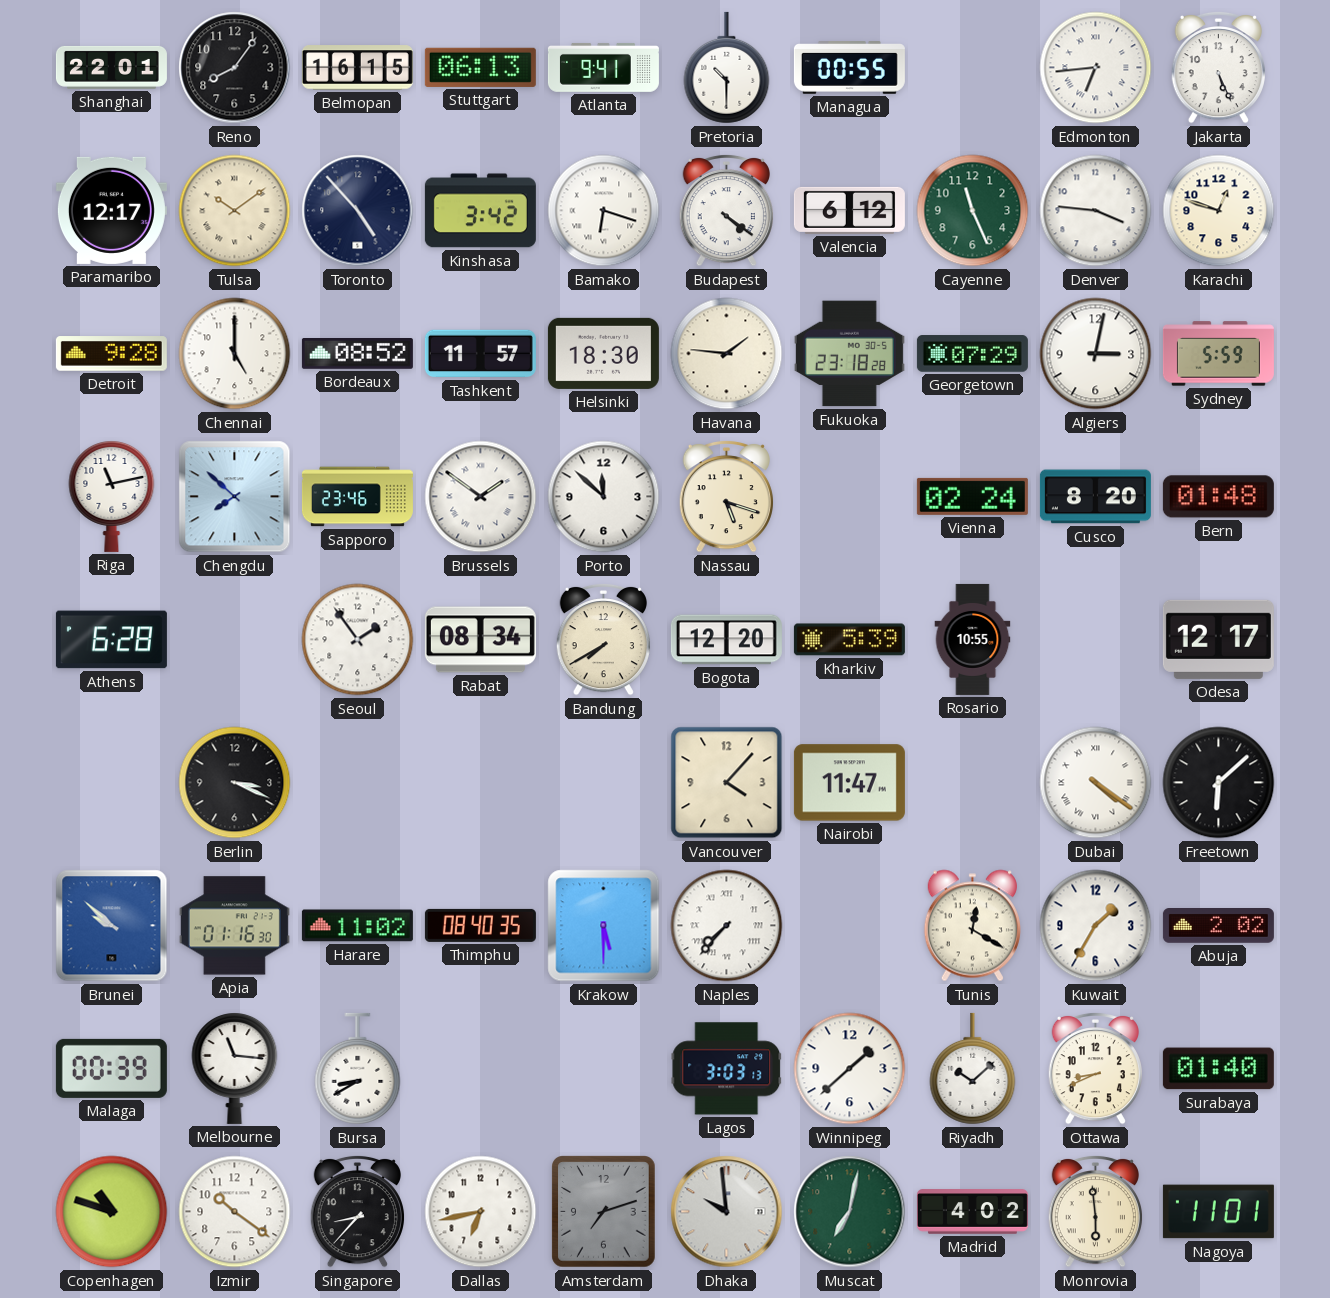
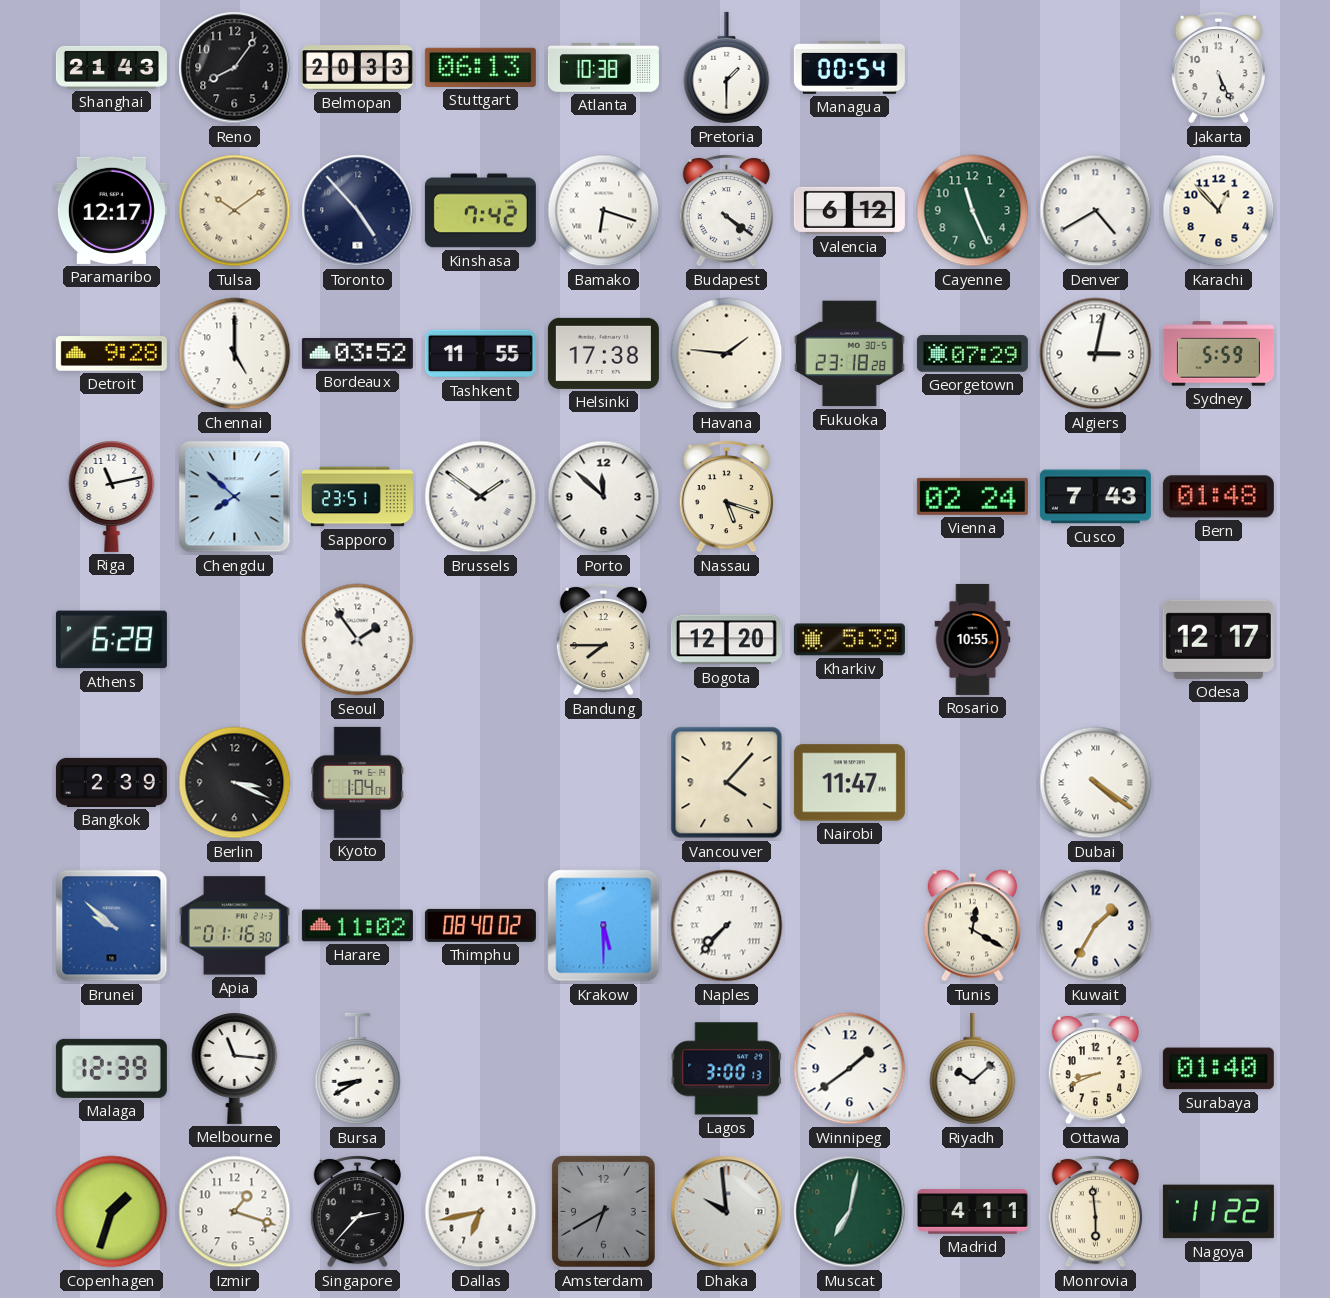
Shanghai: 22:01 -> 21:43
Belmopan: 16:15 -> 20:33
Atlanta: 9:41 -> 10:38
Pretoria: 10:30 -> 1:30
Managua: 00:55 -> 00:54
Edmonton: 6:44 -> none
Kinshasa: 3:42 -> 7:42
Denver: 3:46 -> 4:40
Karachi: 12:48 -> 12:53
Bordeaux: 08:52 -> 03:52
Tashkent: 11:57 -> 11:55
Helsinki: 18:30 -> 17:38
Sapporo: 23:46 -> 23:51
Cusco: 8:20 -> 7:43
Rabat: 08:34 -> none
Bandung: 7:40 -> 7:45
Bangkok: none -> 2:39
Kyoto: none -> 1:04
Freetown: 6:08 -> none
Thimphu: 08:40:35 -> 08:40:02
Abuja: 2:02 -> none
Malaga: 00:39 -> 12:39
Lagos: 3:03 -> 3:00
Winnipeg: 1:38 -> 1:39
Copenhagen: 10:48 -> 1:33
Izmir: 10:21 -> 1:18
Singapore: 8:37 -> 2:37
Amsterdam: 7:12 -> 6:40
Madrid: 4:02 -> 4:11
Nagoya: 11:01 -> 11:22
